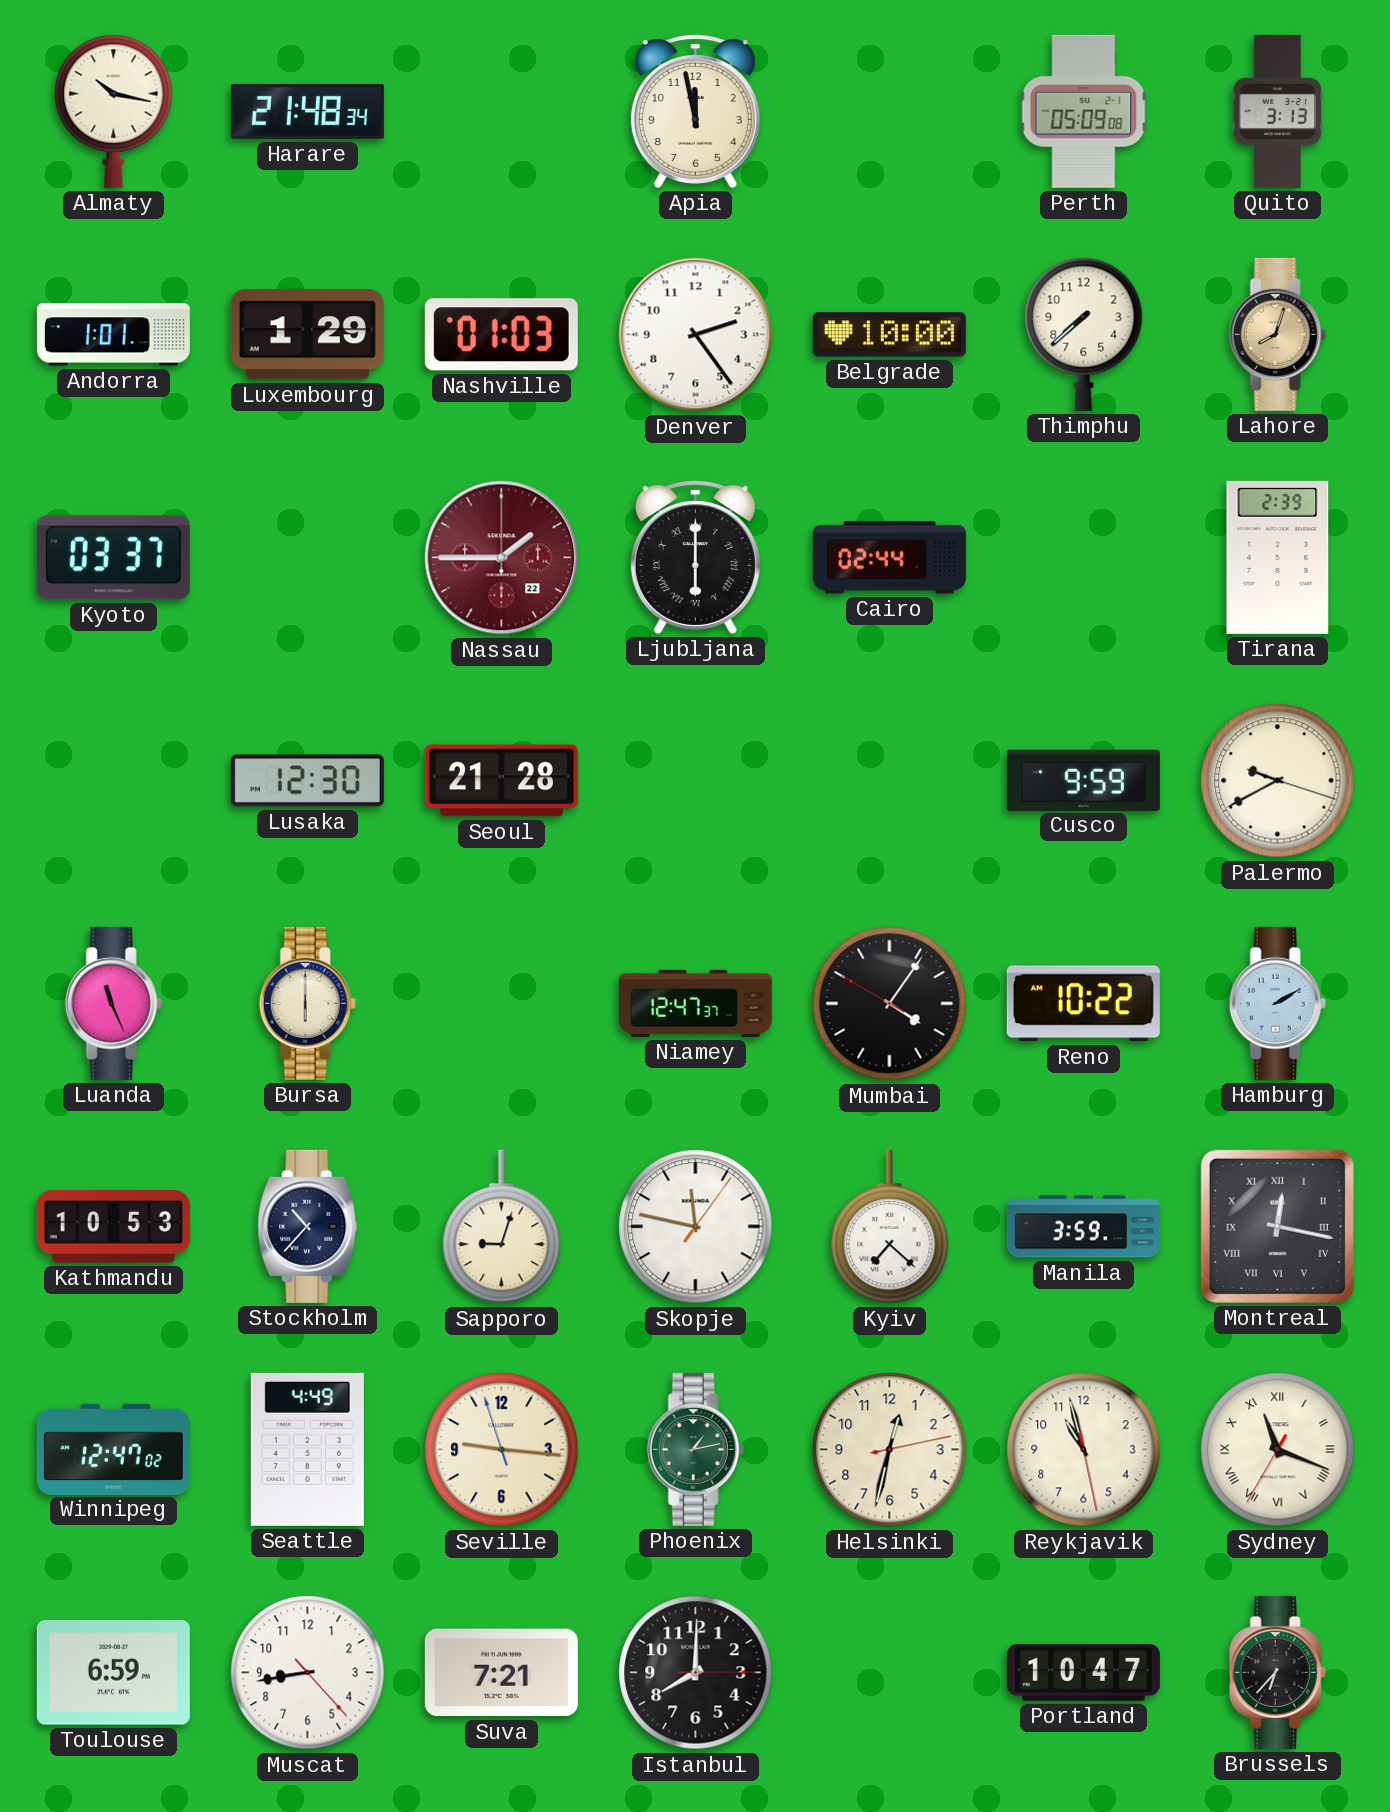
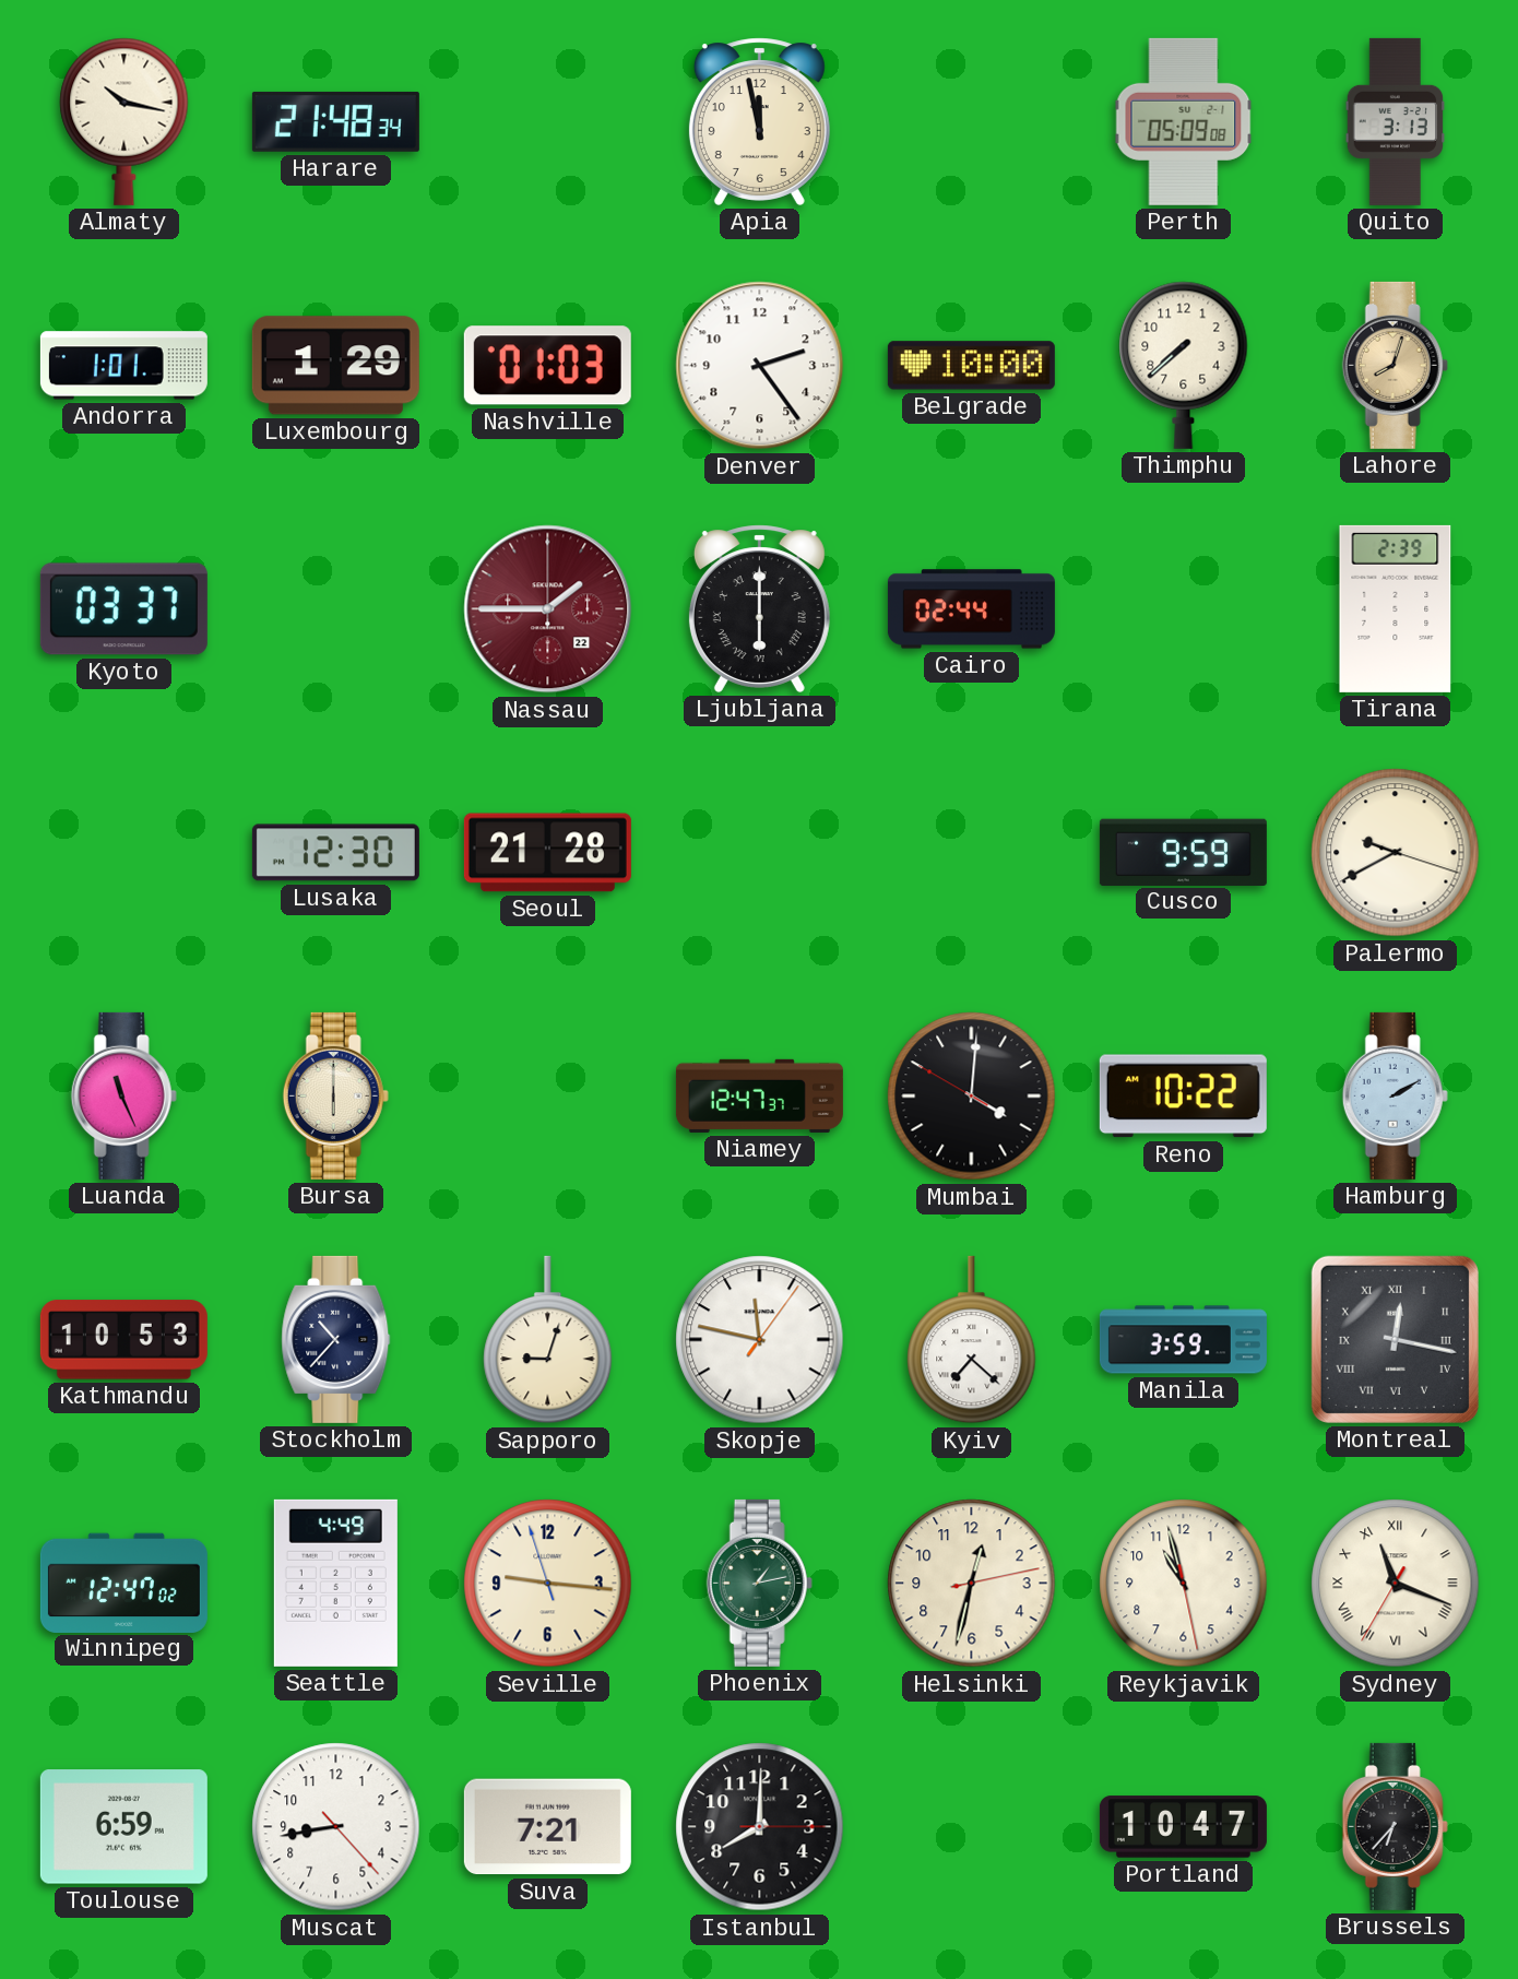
Mumbai: 4:05 -> 4:00
